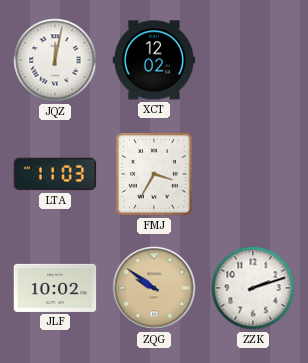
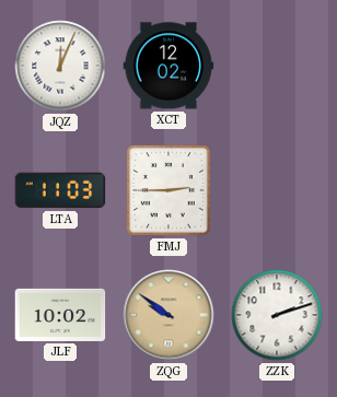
JQZ: 12:02 -> 12:04
FMJ: 3:35 -> 2:45
